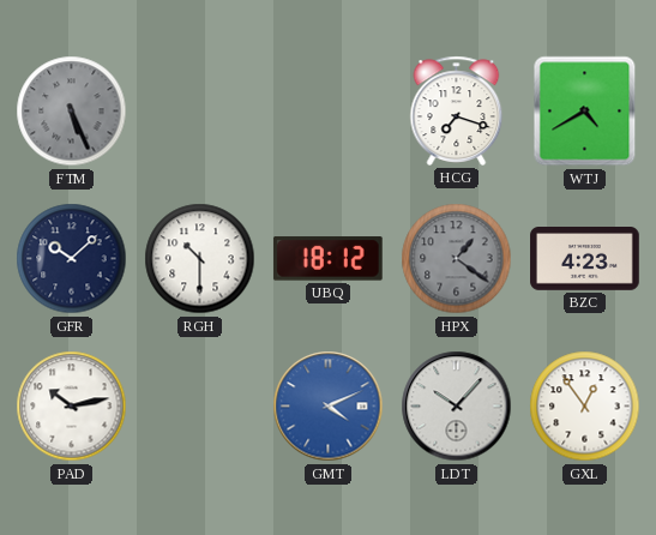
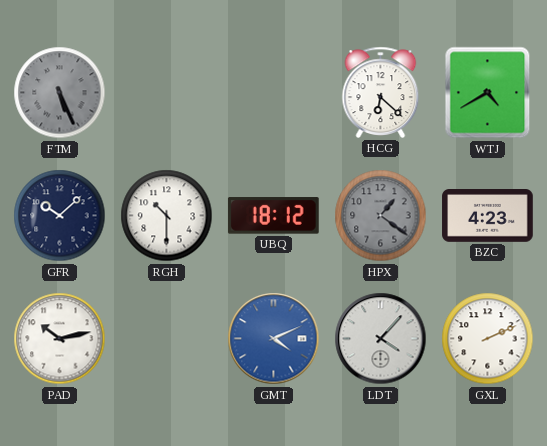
HCG: 7:18 -> 6:22
LDT: 10:07 -> 4:07
GXL: 12:54 -> 2:11
